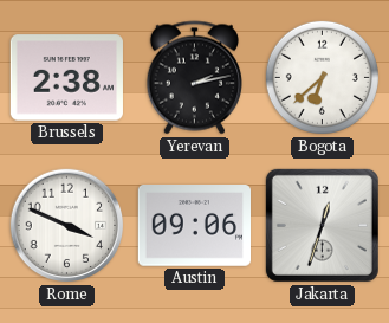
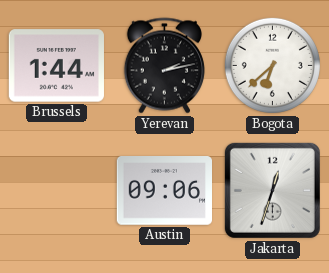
Brussels: 2:38 -> 1:44
Rome: 3:49 -> none
